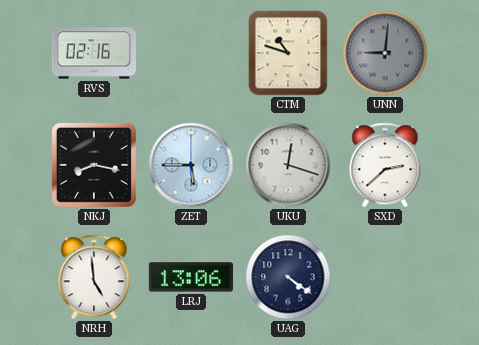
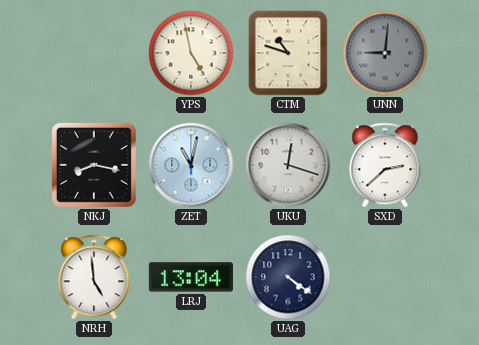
RVS: 02:16 -> none
YPS: none -> 4:58
ZET: 5:45 -> 11:02
LRJ: 13:06 -> 13:04
